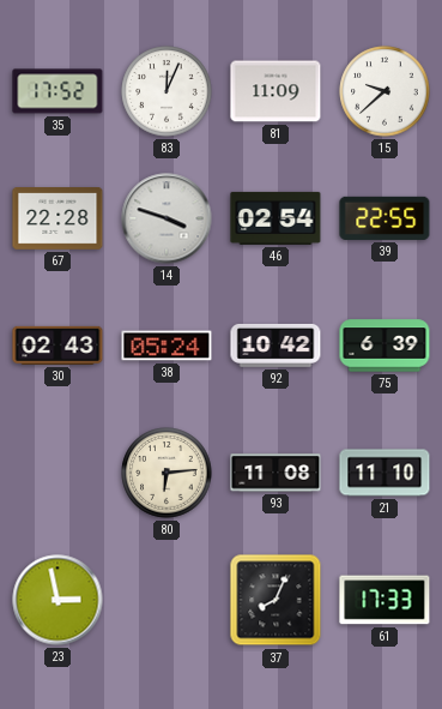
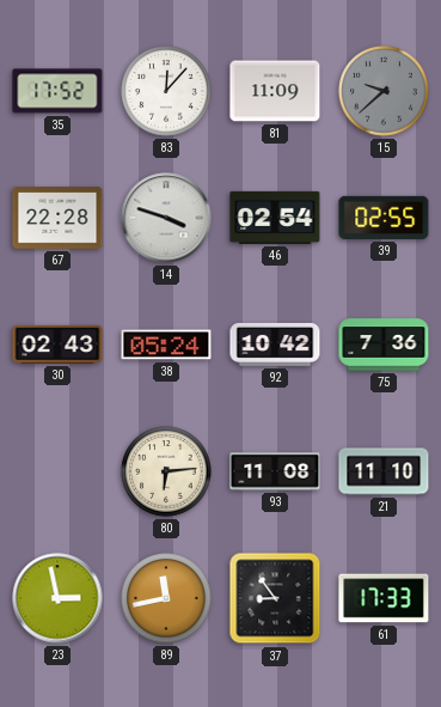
83: 12:04 -> 12:07
15 dial: white -> grey
39: 22:55 -> 02:55
75: 6:39 -> 7:36
89: none -> 11:43
37: 8:04 -> 8:54
